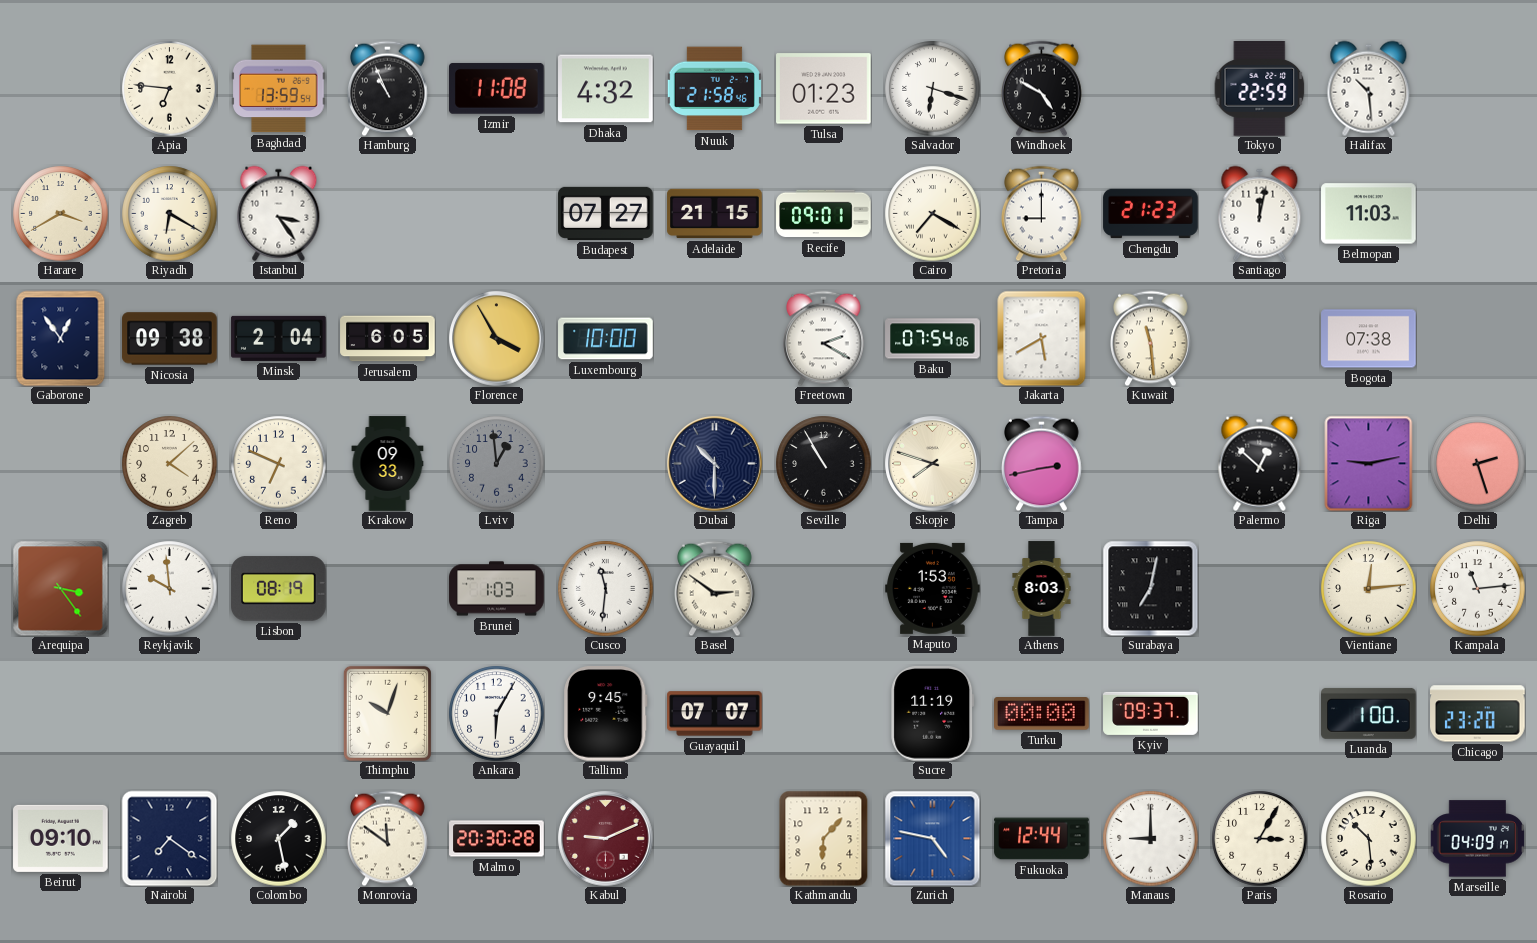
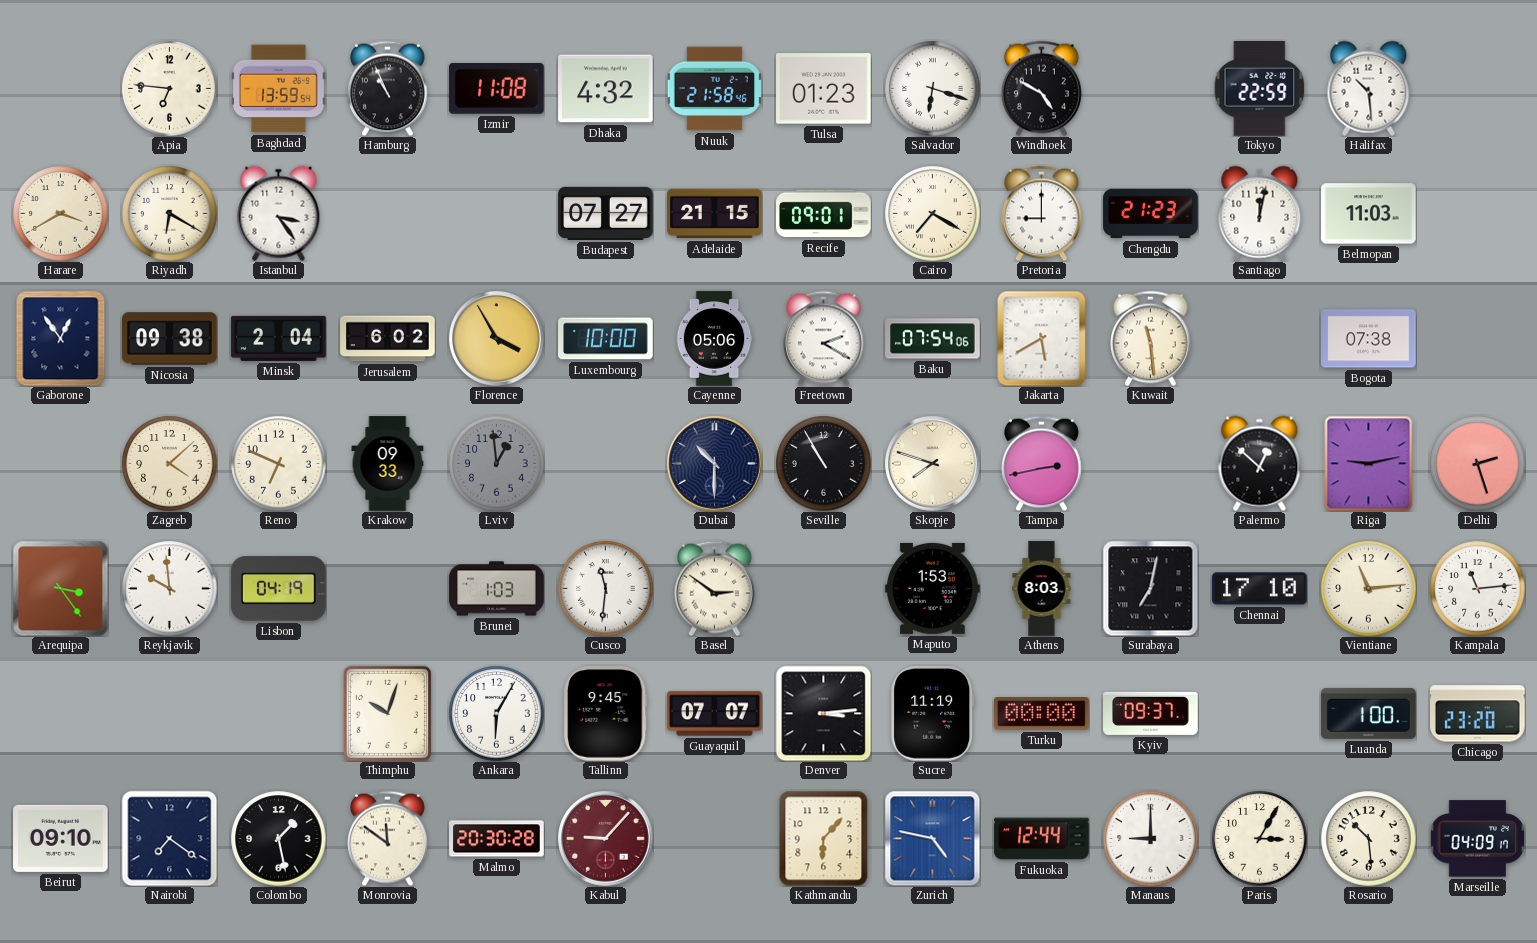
Jerusalem: 6:05 -> 6:02
Cayenne: none -> 05:06
Lisbon: 08:19 -> 04:19
Chennai: none -> 17:10
Vientiane: 12:14 -> 11:14
Denver: none -> 3:14
Kabul: 9:11 -> 9:07
